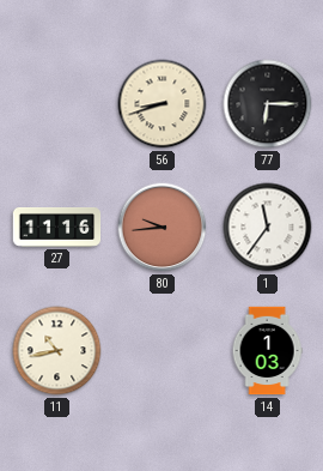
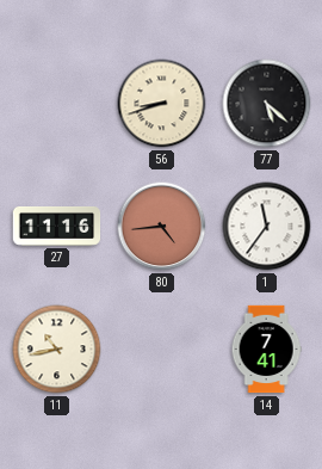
77: 6:15 -> 5:22
80: 9:44 -> 4:44
14: 1:03 -> 7:41
